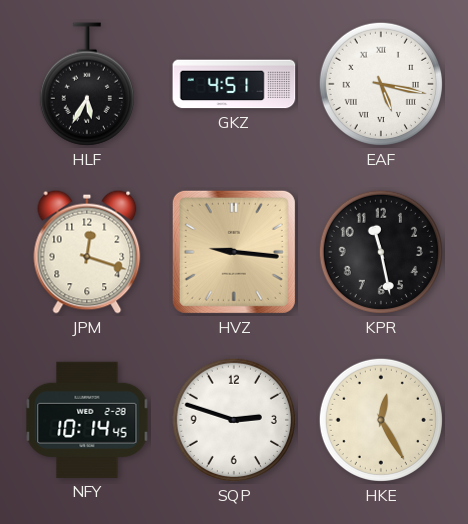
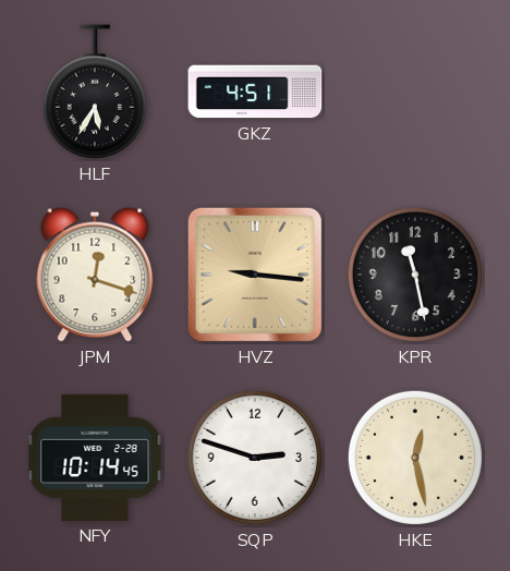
EAF: 5:17 -> none
HKE: 12:25 -> 12:28
